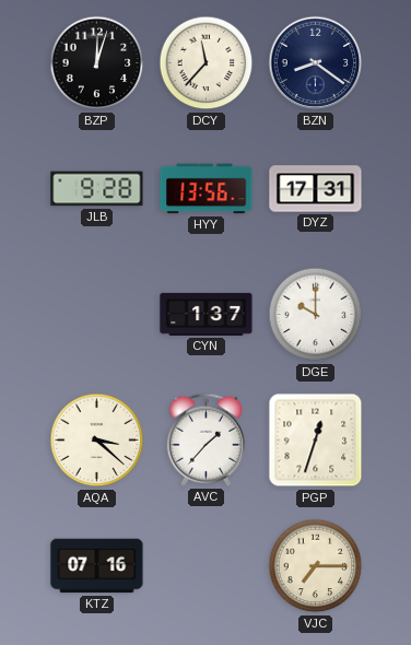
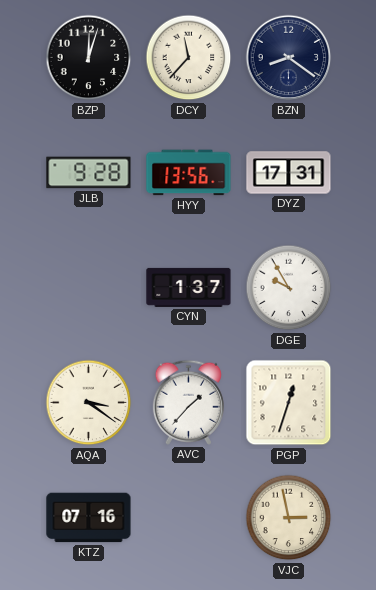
DGE: 10:00 -> 9:55
AQA: 3:22 -> 3:21
VJC: 7:15 -> 2:58
